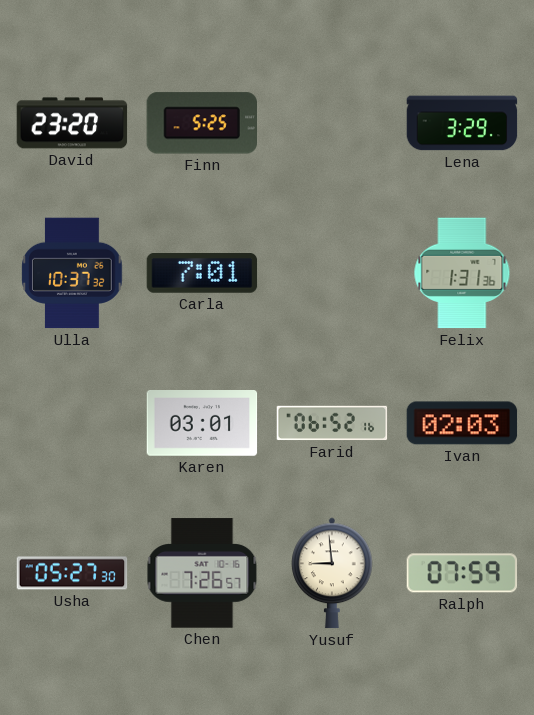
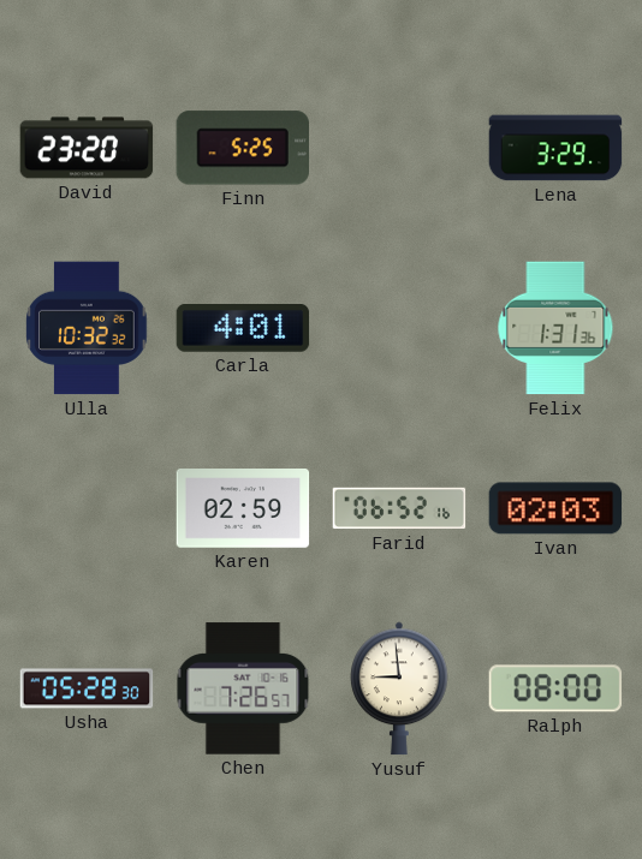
Ulla: 10:37 -> 10:32
Carla: 7:01 -> 4:01
Karen: 03:01 -> 02:59
Usha: 05:27 -> 05:28
Ralph: 07:59 -> 08:00
